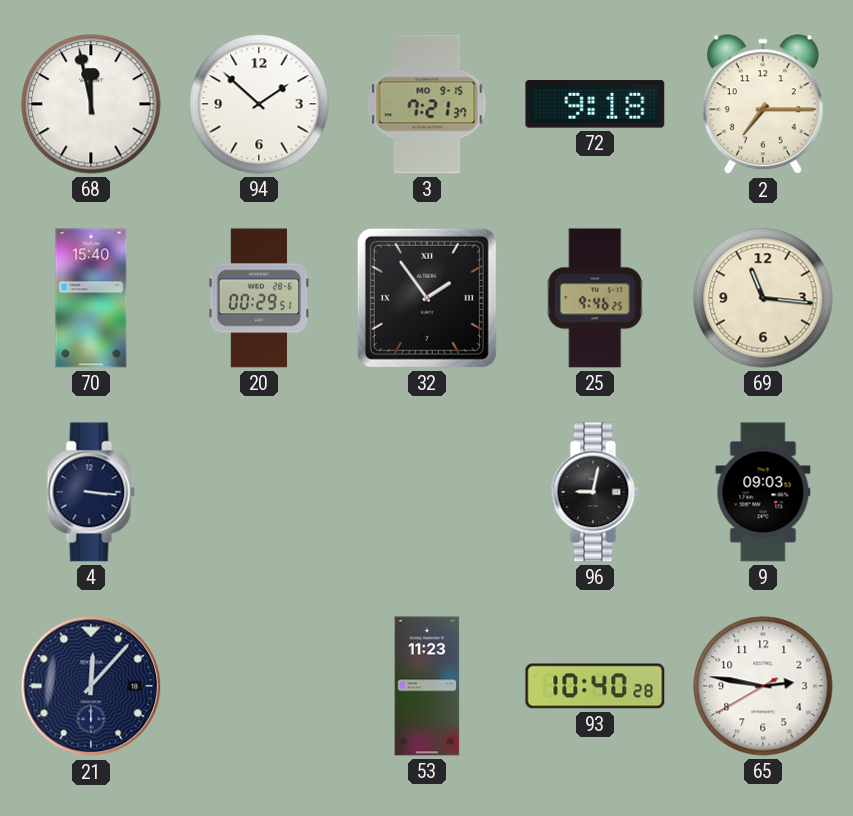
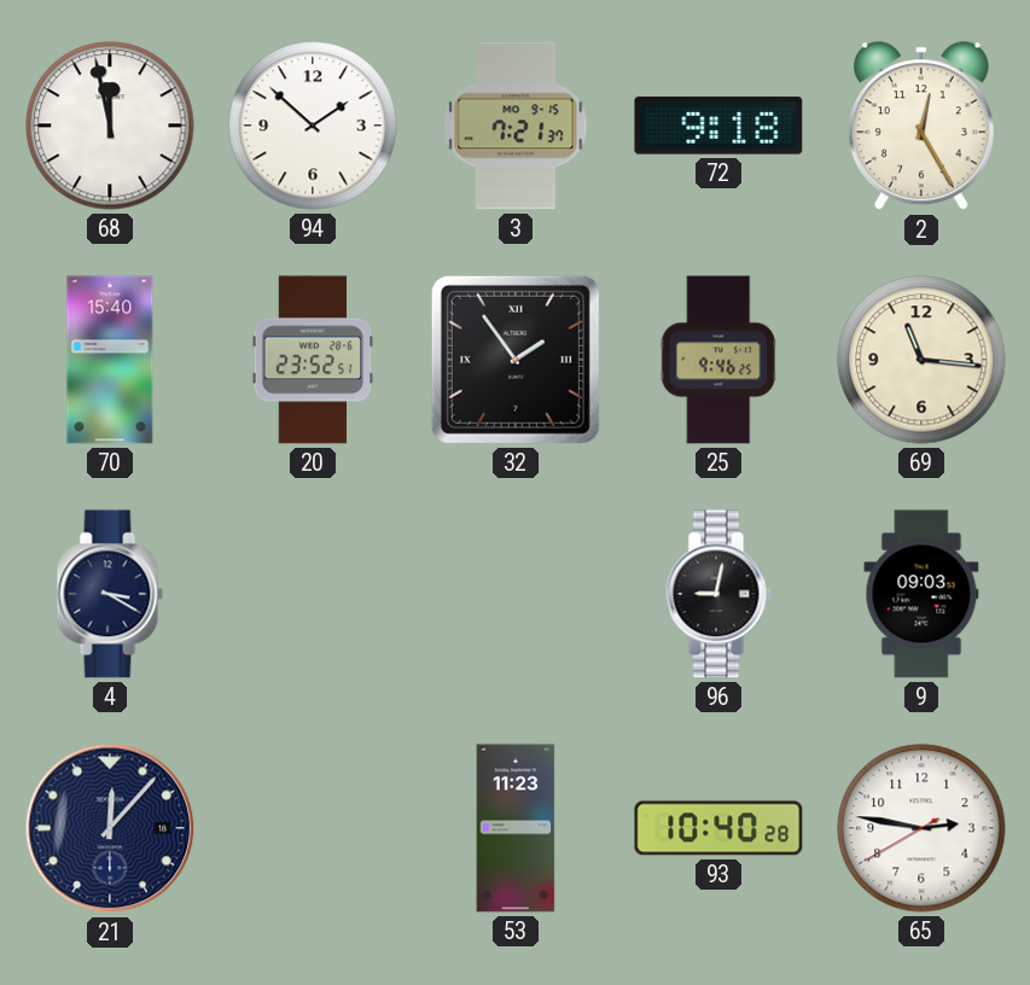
2: 7:15 -> 12:25
20: 00:29 -> 23:52
4: 3:16 -> 3:20
